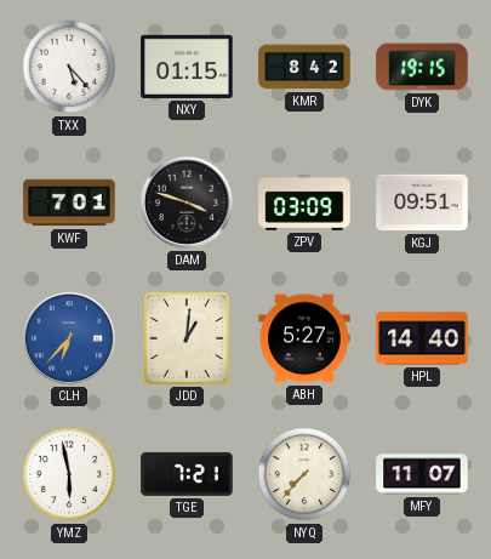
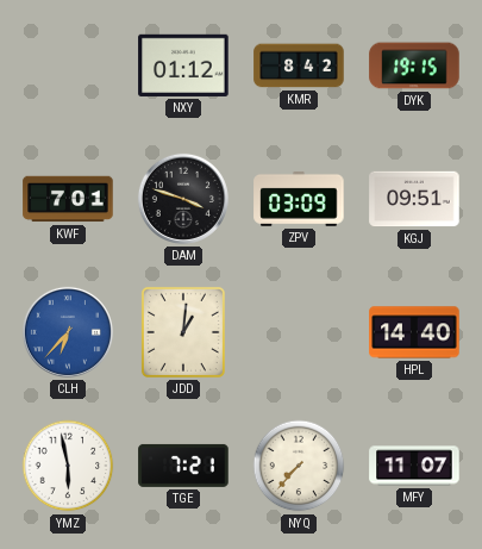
TXX: 5:23 -> none
NXY: 01:15 -> 01:12
ABH: 5:27 -> none
